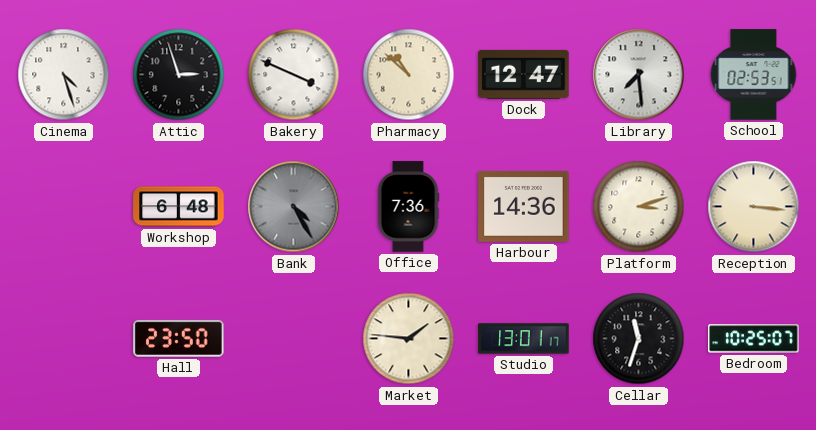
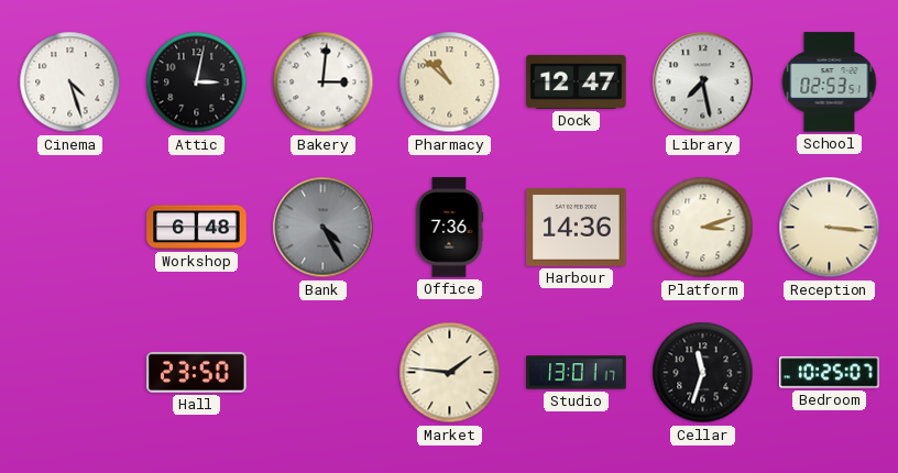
Attic: 2:57 -> 3:02
Bakery: 3:49 -> 3:01
Library: 7:29 -> 7:28
